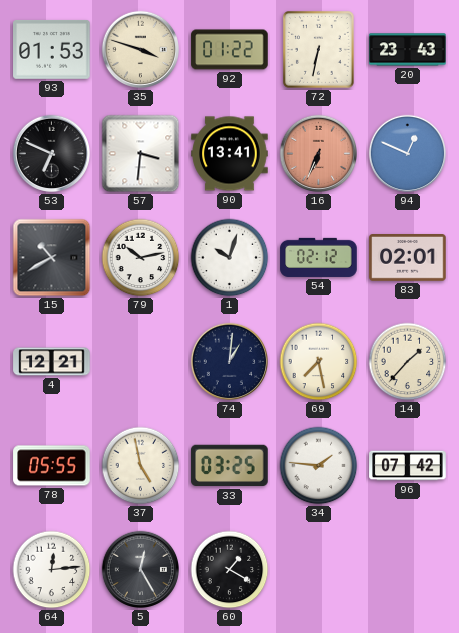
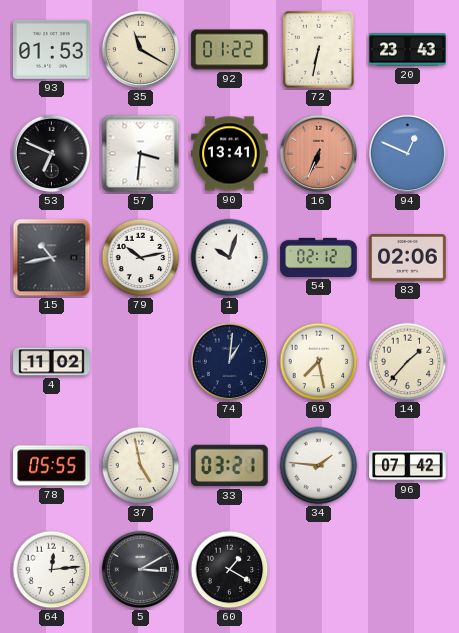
35: 3:48 -> 11:20
15: 10:40 -> 10:43
83: 02:01 -> 02:06
4: 12:21 -> 11:02
33: 03:25 -> 03:21
5: 12:25 -> 3:10
